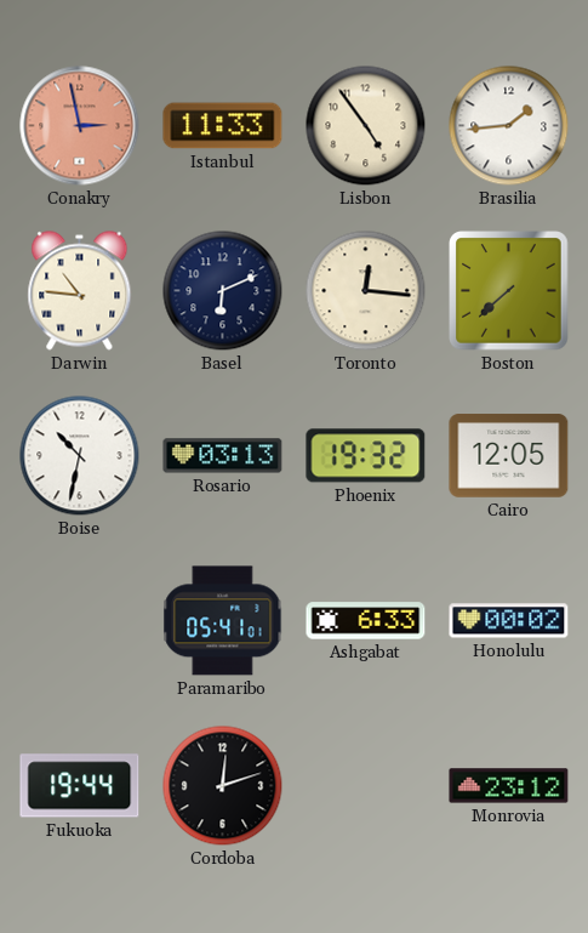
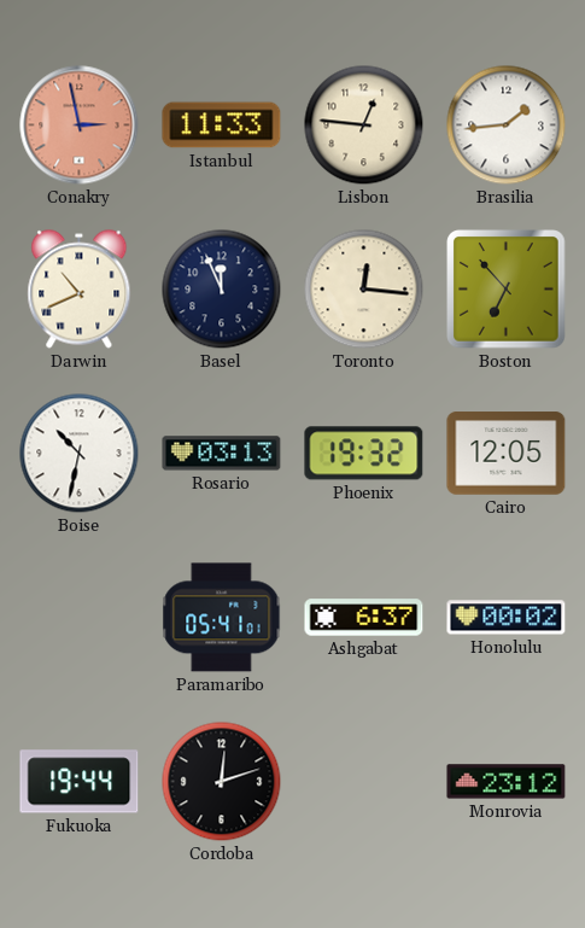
Lisbon: 4:54 -> 12:46
Darwin: 10:46 -> 10:41
Basel: 6:11 -> 11:56
Boston: 7:38 -> 6:53
Ashgabat: 6:33 -> 6:37
